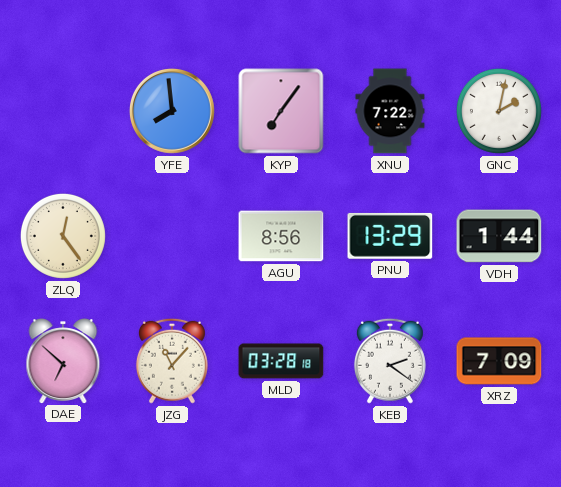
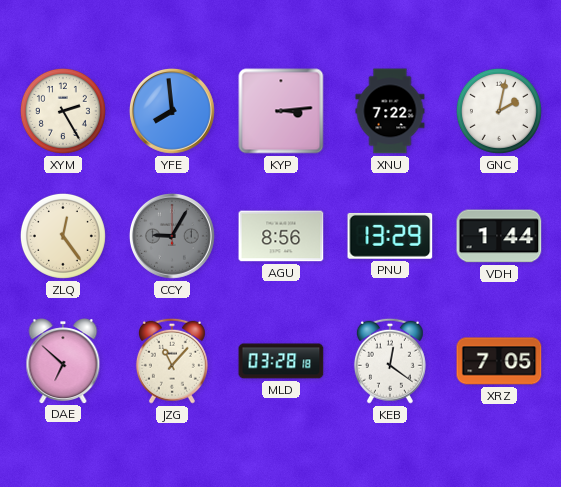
XYM: none -> 2:25
KYP: 7:06 -> 3:14
CCY: none -> 9:05
KEB: 2:21 -> 12:21
XRZ: 7:09 -> 7:05
